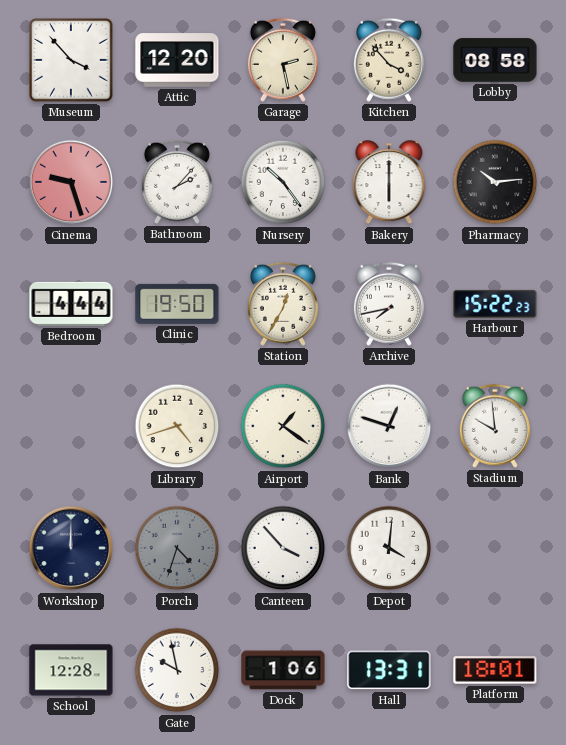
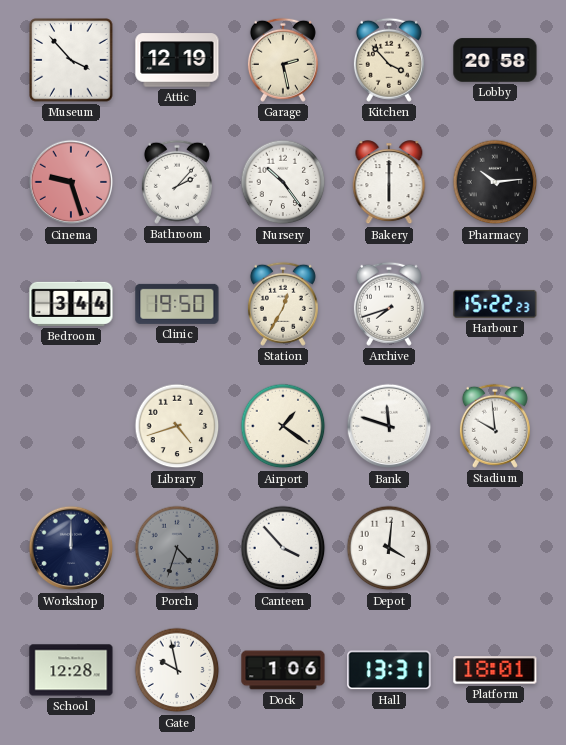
Attic: 12:20 -> 12:19
Lobby: 08:58 -> 20:58
Bedroom: 4:44 -> 3:44
Archive: 7:43 -> 7:42
Bank: 12:48 -> 11:48
